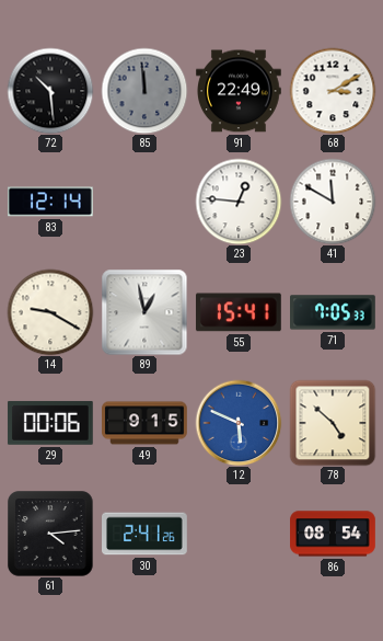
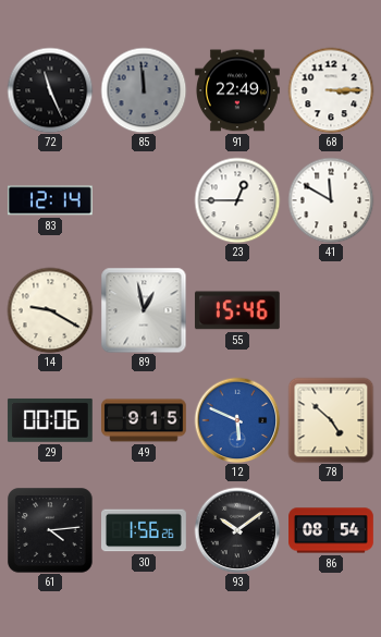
72: 10:29 -> 11:26
68: 3:10 -> 3:15
23: 12:46 -> 12:45
55: 15:41 -> 15:46
71: 7:05 -> none
30: 2:41 -> 1:56
93: none -> 10:09
